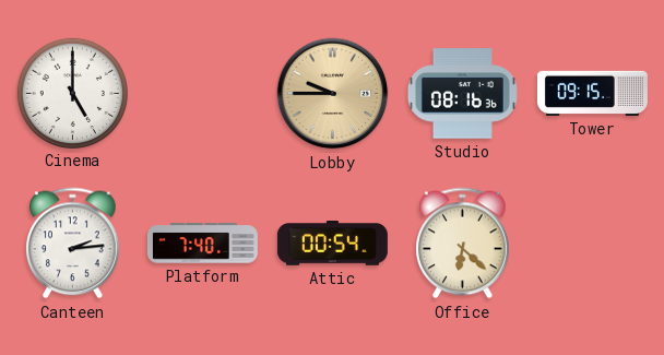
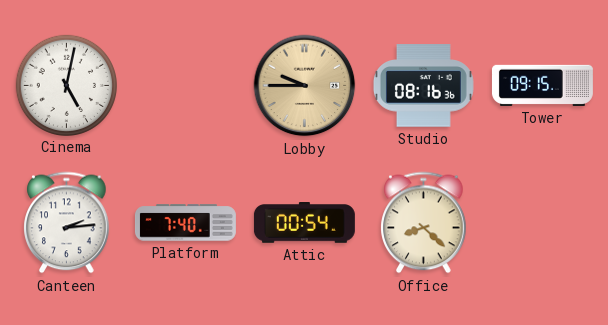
Cinema: 5:00 -> 5:02
Office: 6:22 -> 8:22
